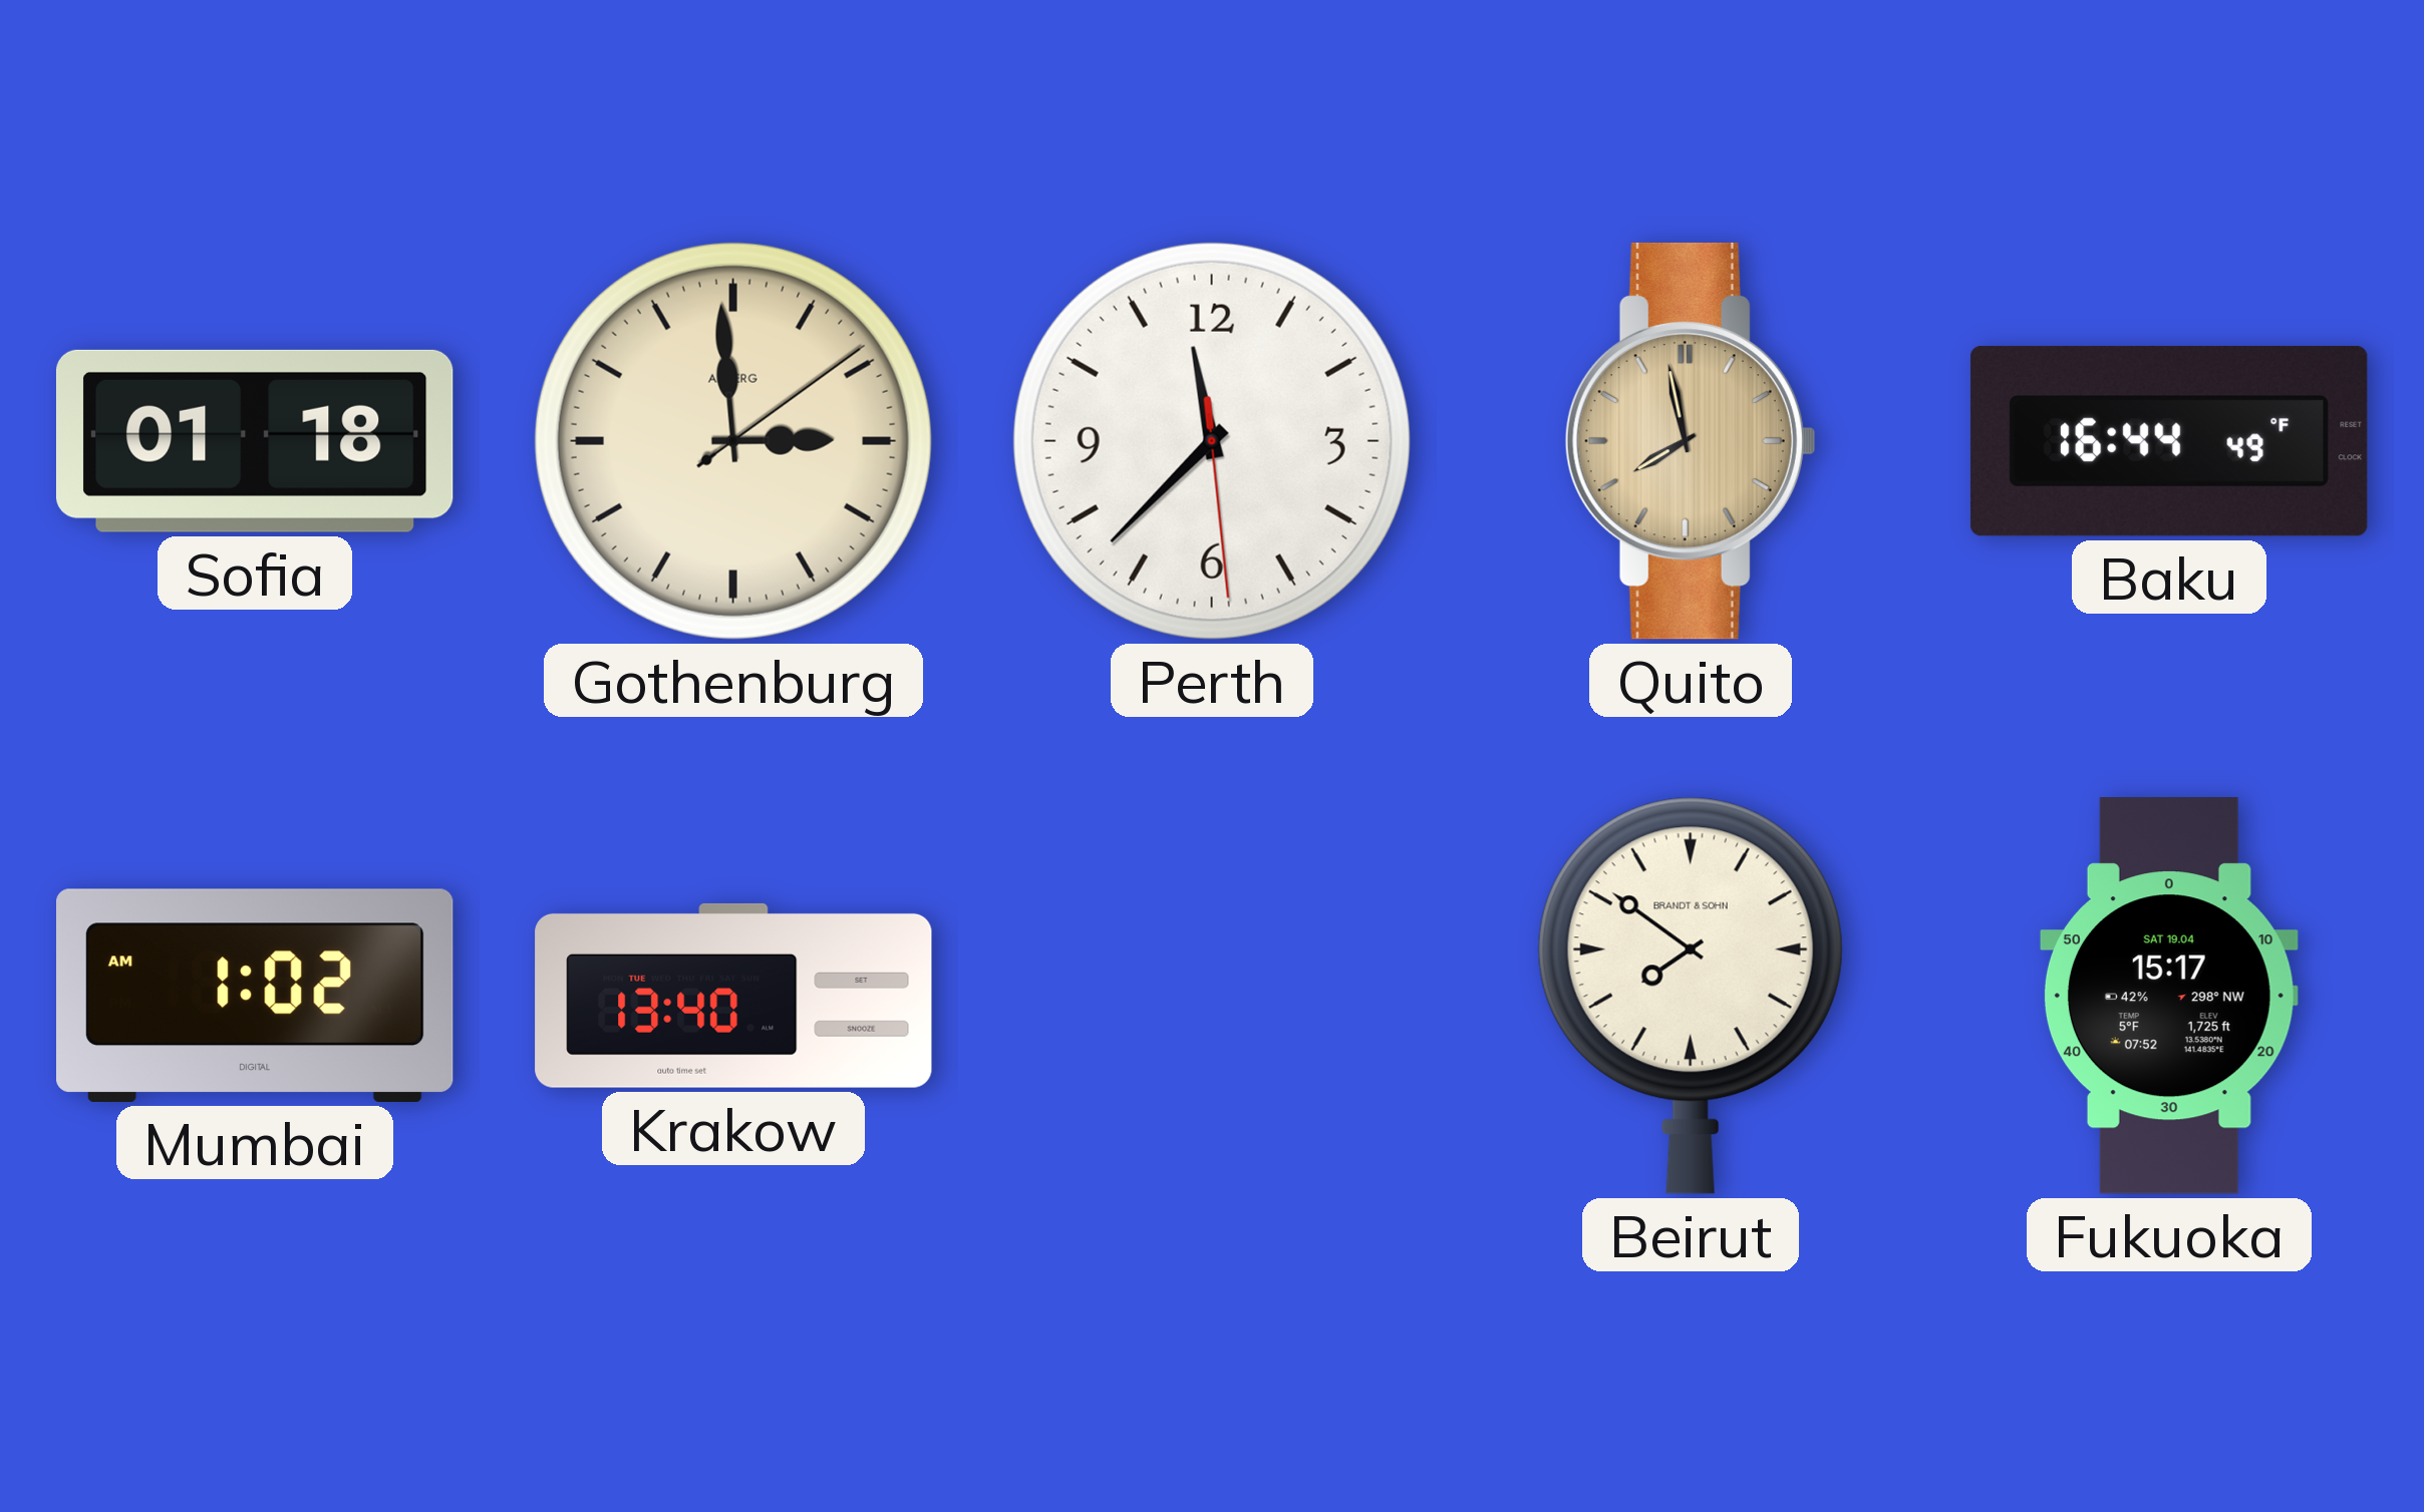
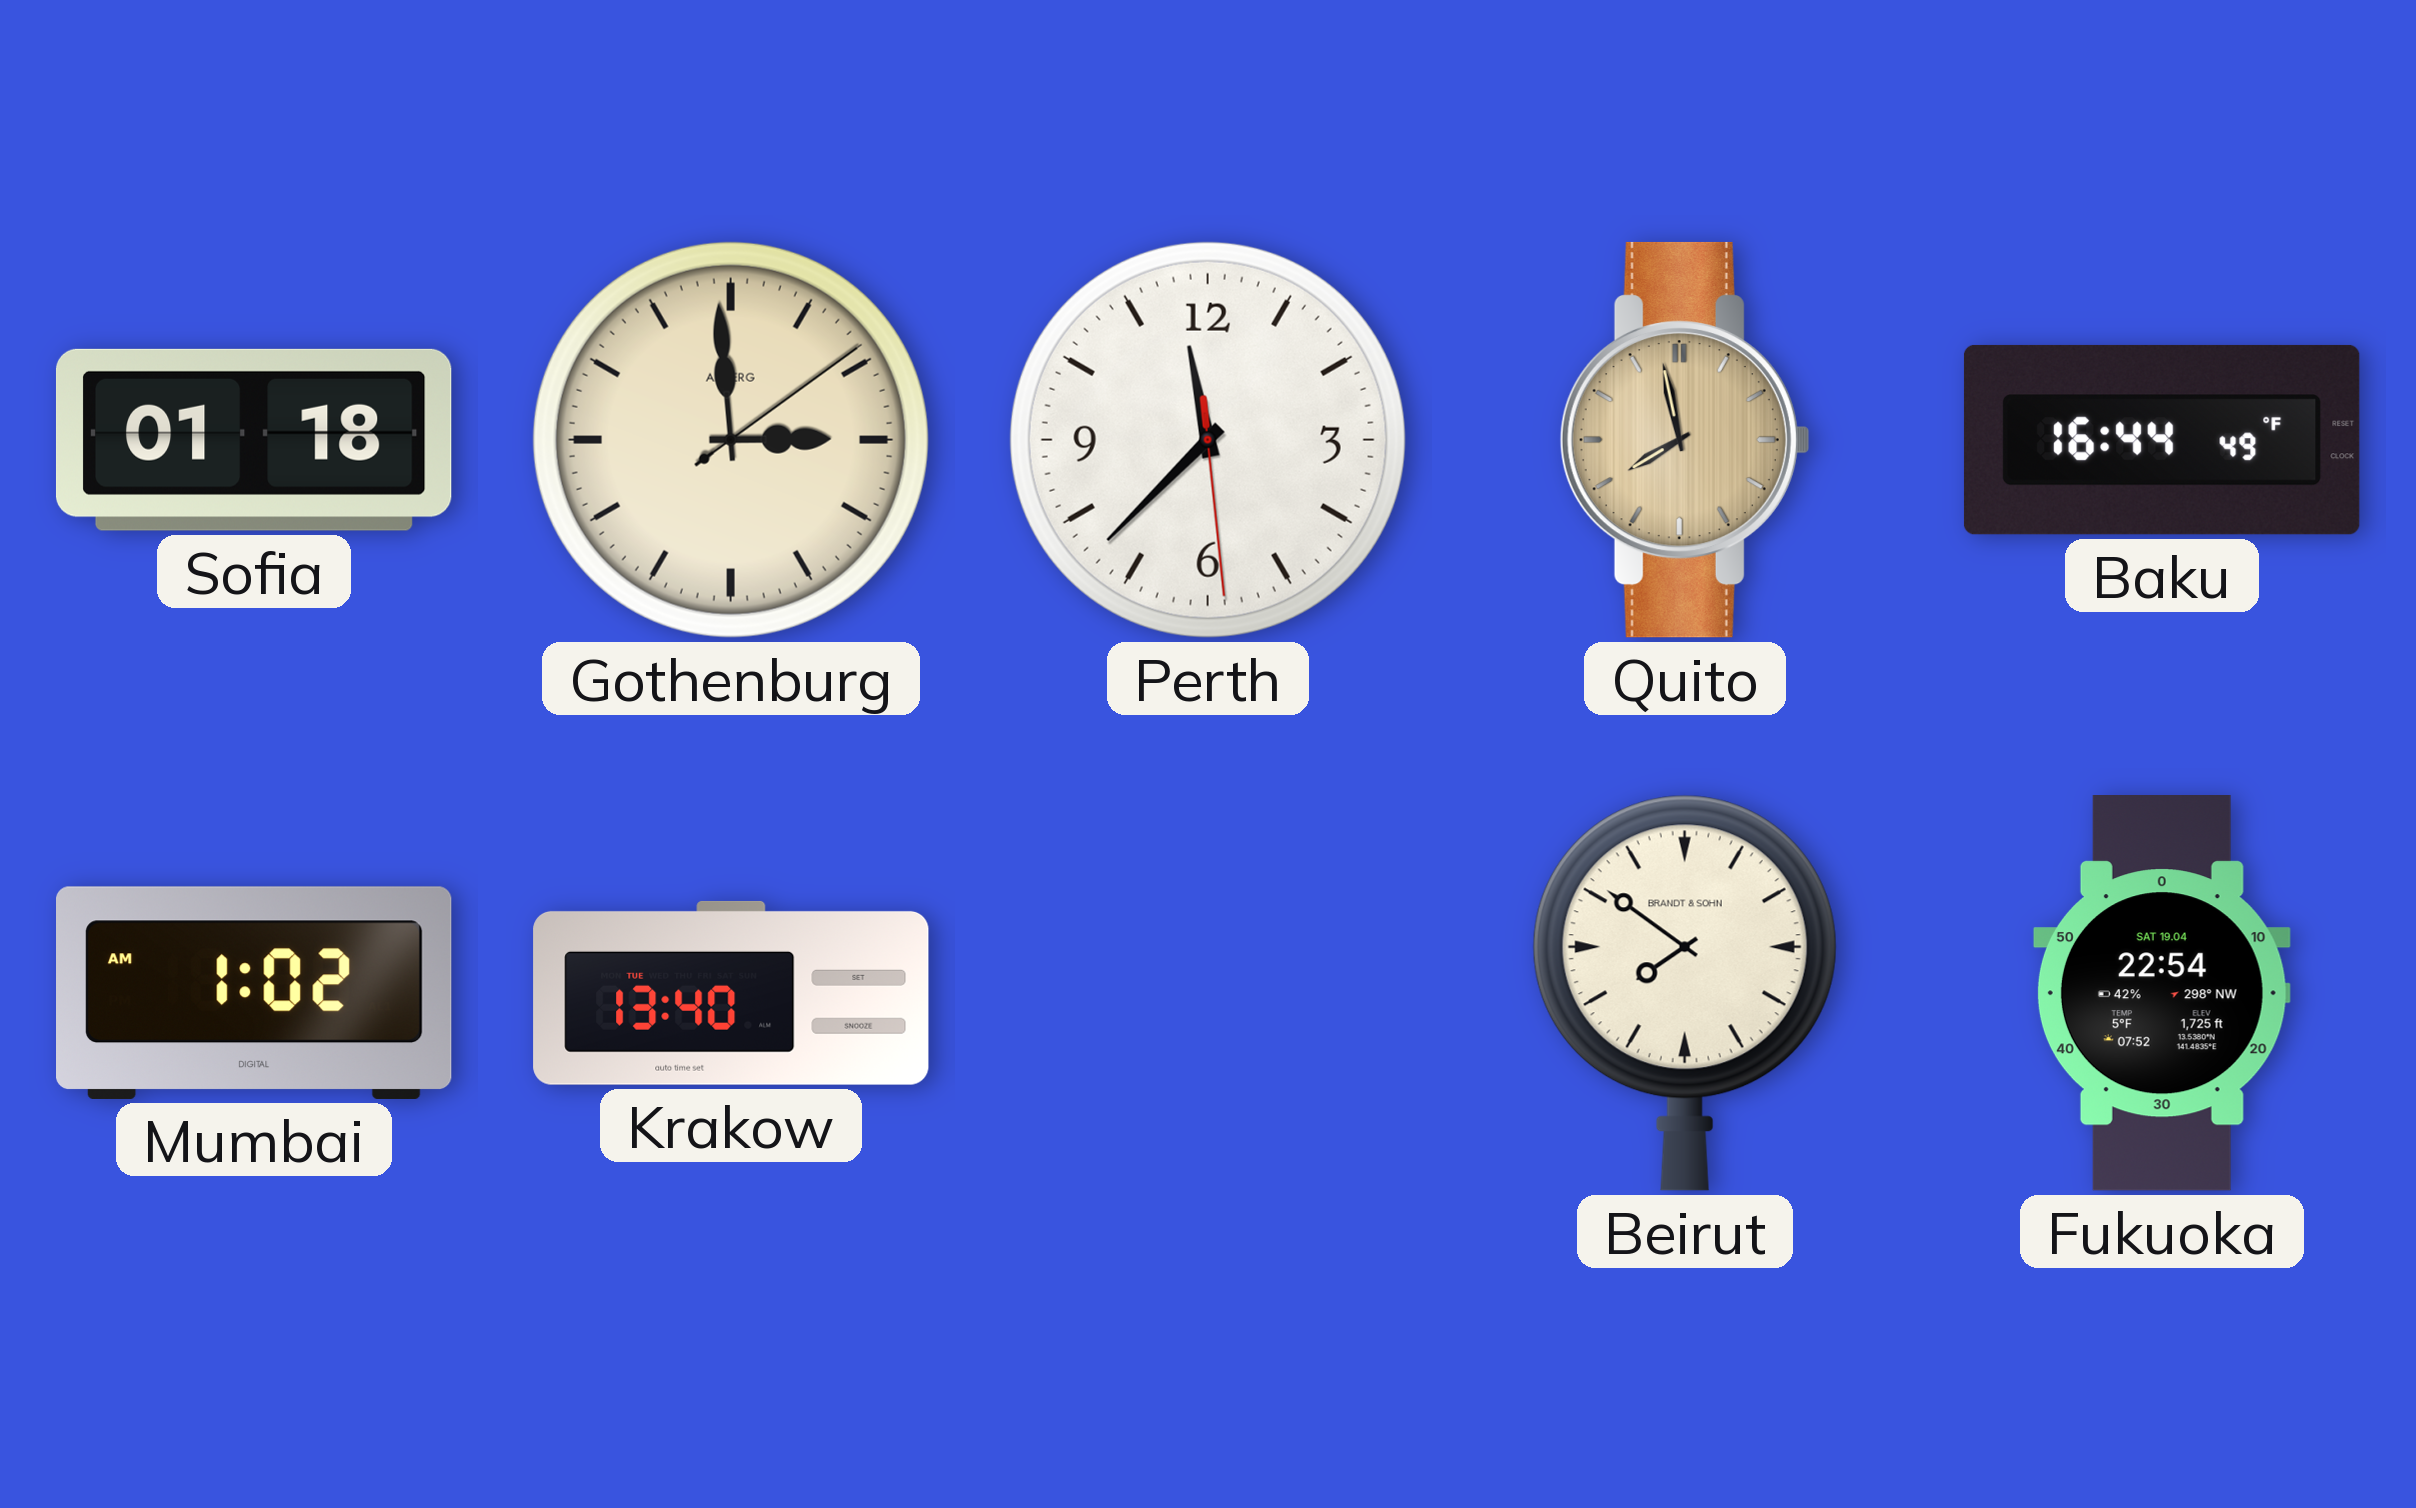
Fukuoka: 15:17 -> 22:54
